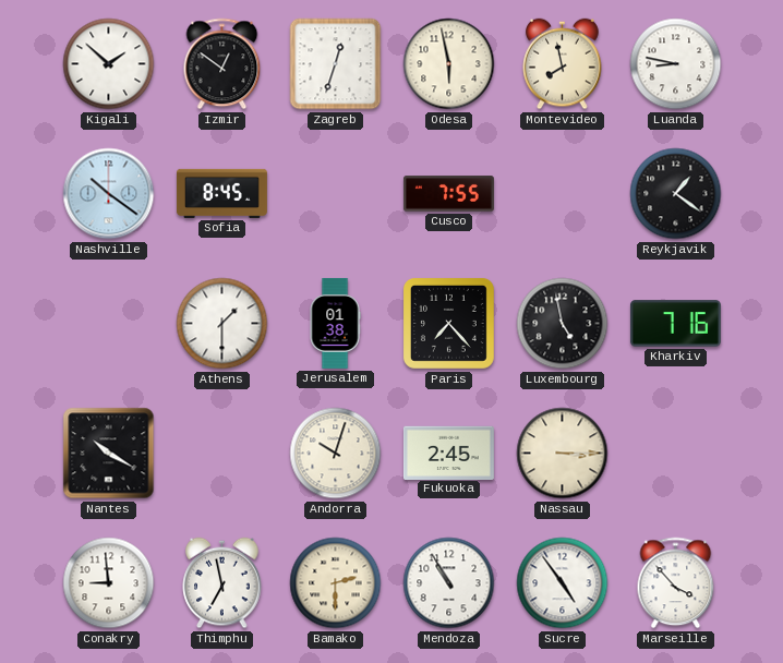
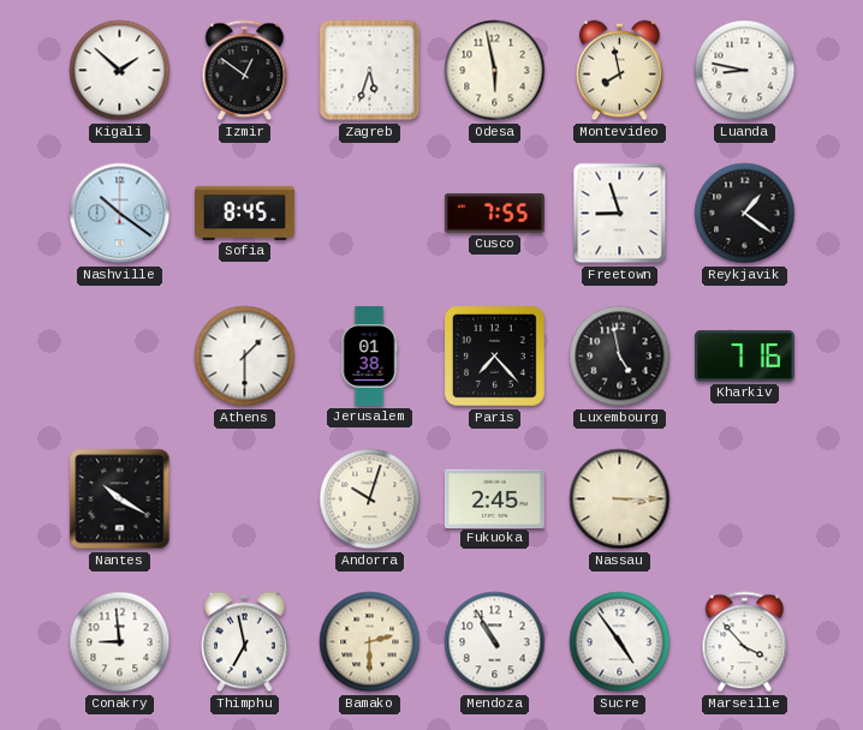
Zagreb: 12:33 -> 5:33
Freetown: none -> 8:57
